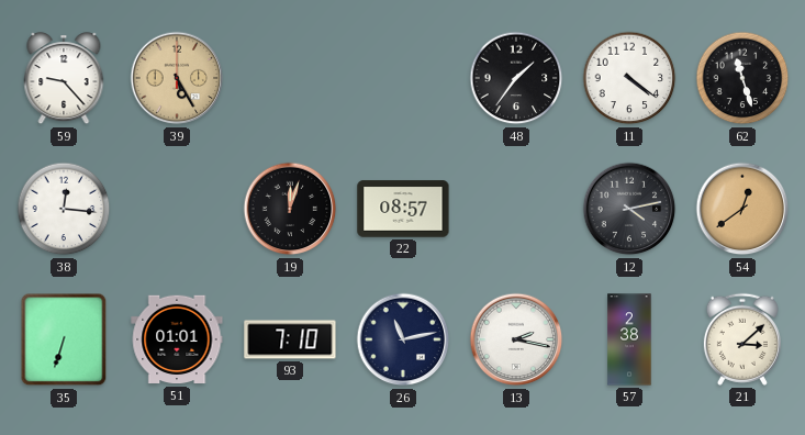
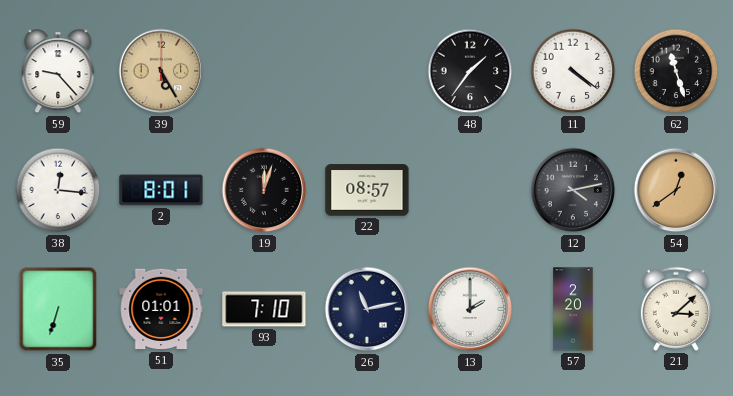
2: none -> 8:01
13: 2:17 -> 2:00
57: 2:38 -> 2:20
